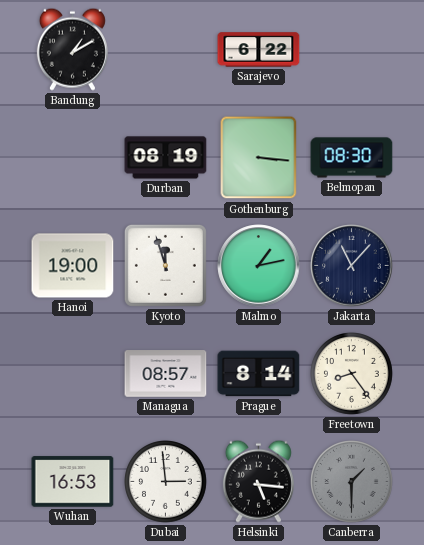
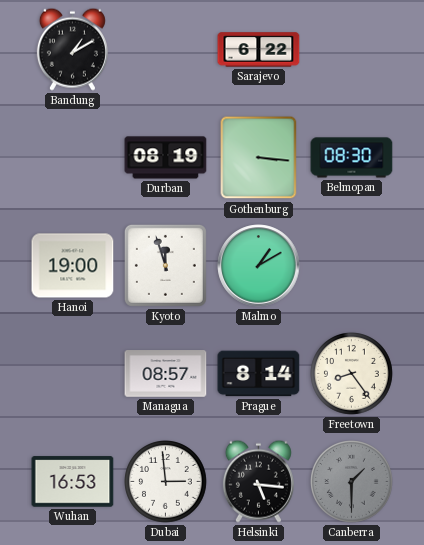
Malmo: 1:13 -> 1:10
Jakarta: 11:07 -> none
